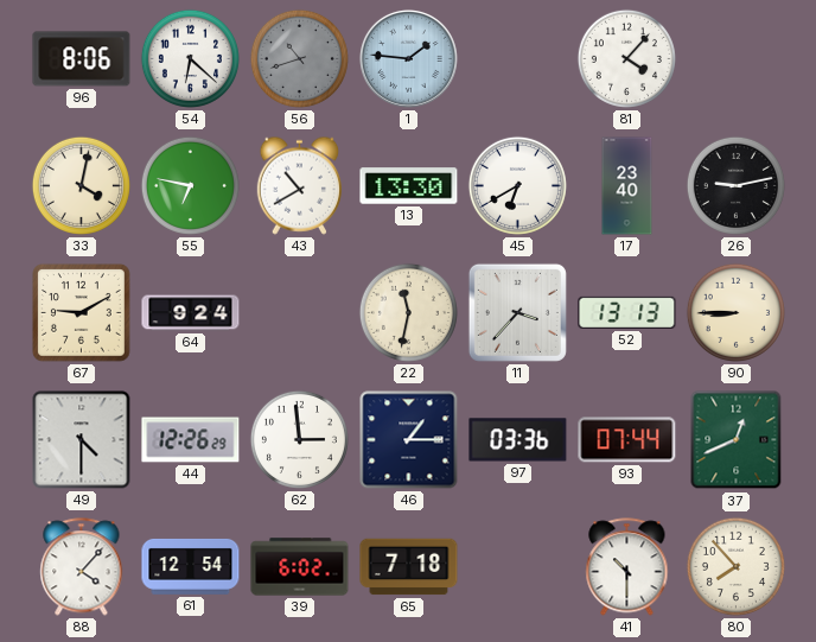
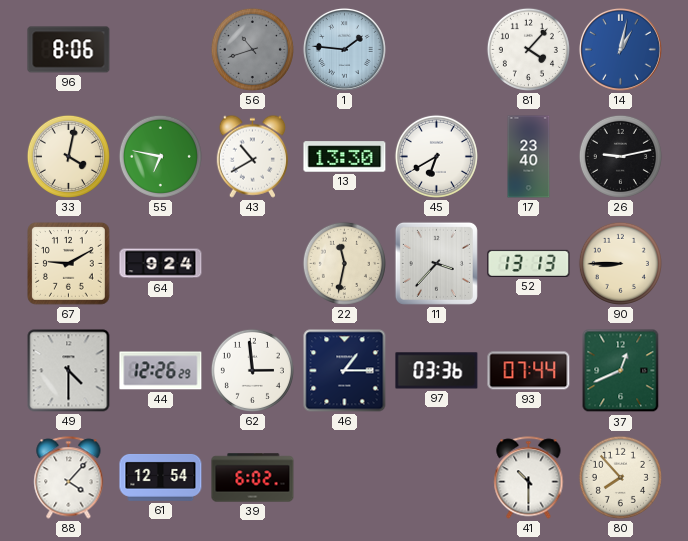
54: 6:22 -> none
14: none -> 1:02
65: 7:18 -> none
